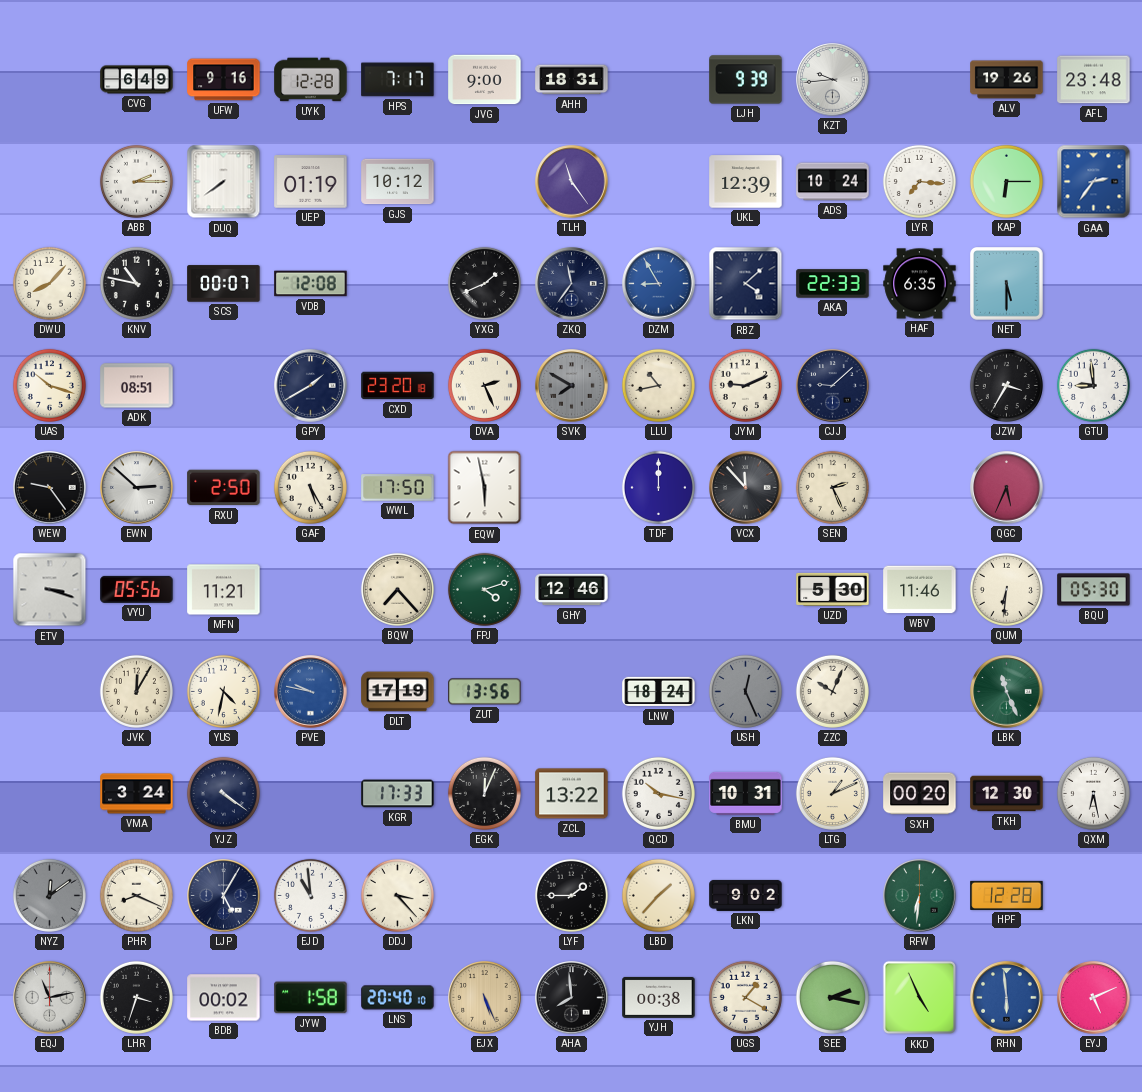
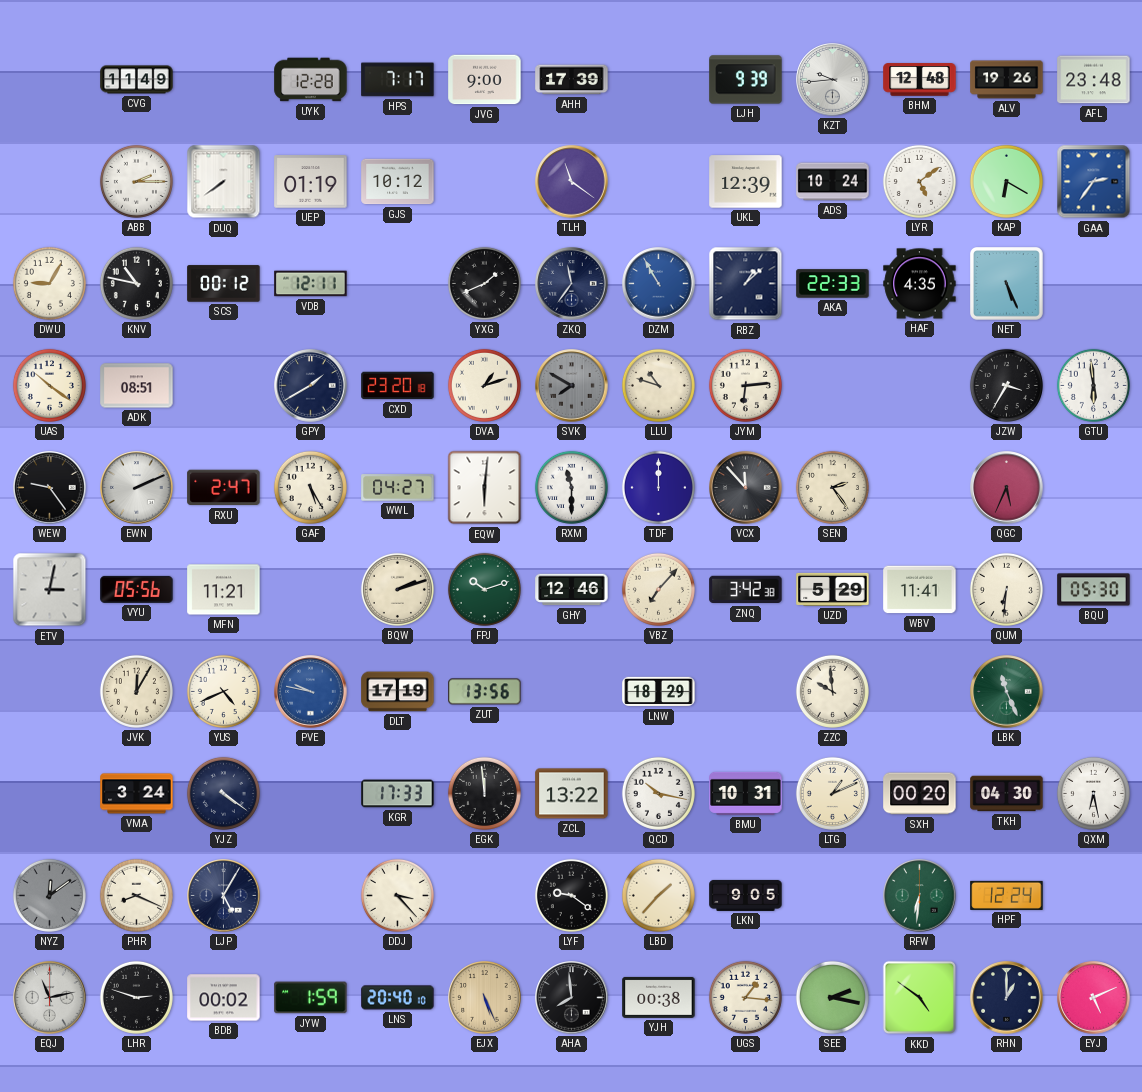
CVG: 6:49 -> 11:49
UFW: 9:16 -> none
AHH: 18:31 -> 17:39
BHM: none -> 12:48
TLH: 11:24 -> 11:21
LYR: 7:16 -> 5:09
KAP: 6:15 -> 6:20
DWU: 8:07 -> 9:05
SCS: 00:07 -> 00:12
VDB: 12:08 -> 12:11
DZM: 8:55 -> 10:55
RBZ: 4:08 -> 1:08
HAF: 6:35 -> 4:35
NET: 5:30 -> 5:26
UAS: 10:18 -> 10:21
DVA: 2:26 -> 1:12
LLU: 10:43 -> 10:48
JYM: 9:11 -> 6:14
CJJ: 9:08 -> none
GTU: 8:59 -> 5:59
EWN: 2:52 -> 2:11
RXU: 2:50 -> 2:47
WWL: 17:50 -> 04:27
EQW: 5:58 -> 6:01
RXM: none -> 11:30
SEN: 2:26 -> 2:24
ETV: 3:18 -> 3:02
BQW: 7:23 -> 2:12
FPJ: 4:12 -> 10:12
VBZ: none -> 7:07
ZNQ: none -> 3:42
UZD: 5:30 -> 5:29
WBV: 11:46 -> 11:41
YUS: 4:32 -> 4:41
LNW: 18:24 -> 18:29
USH: 12:26 -> none
ZZC: 10:04 -> 9:59
EGK: 12:04 -> 11:59
TKH: 12:30 -> 04:30
EJD: 10:59 -> none
LYF: 1:45 -> 9:21
LKN: 9:02 -> 9:05
HPF: 12:28 -> 12:24
LHR: 3:33 -> 2:48
JYW: 1:58 -> 1:59
UGS: 1:20 -> 1:16
KKD: 4:56 -> 4:51
RHN: 5:59 -> 1:00
RHN dial: blue -> navy
